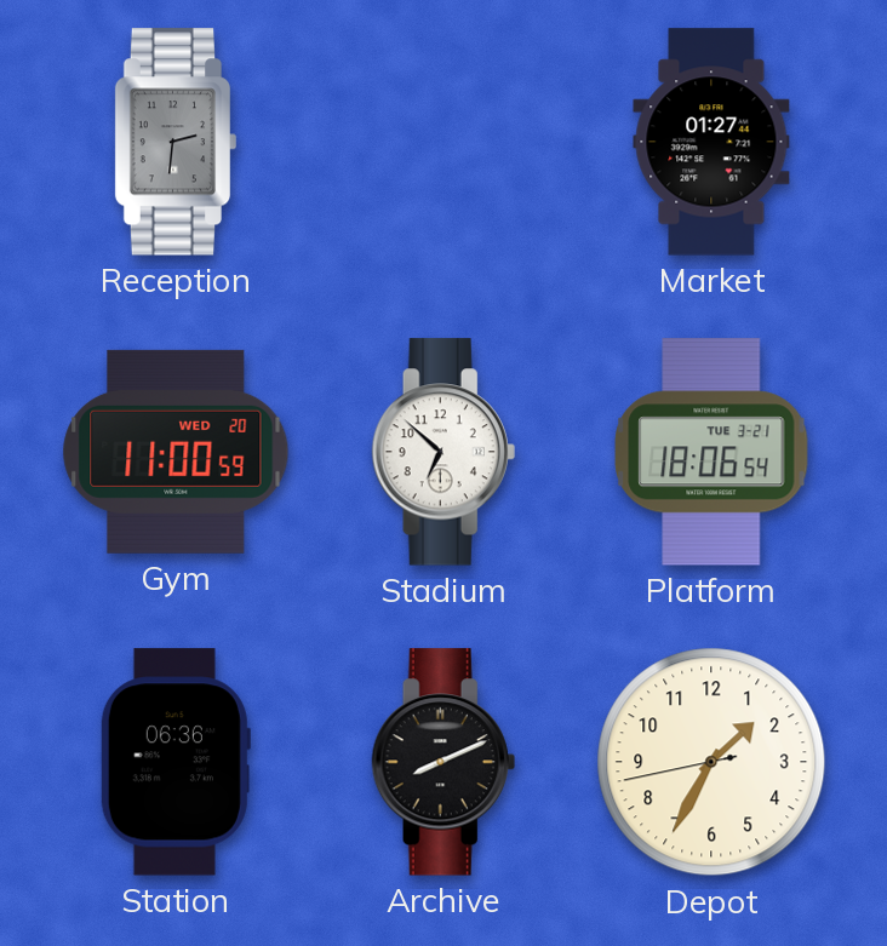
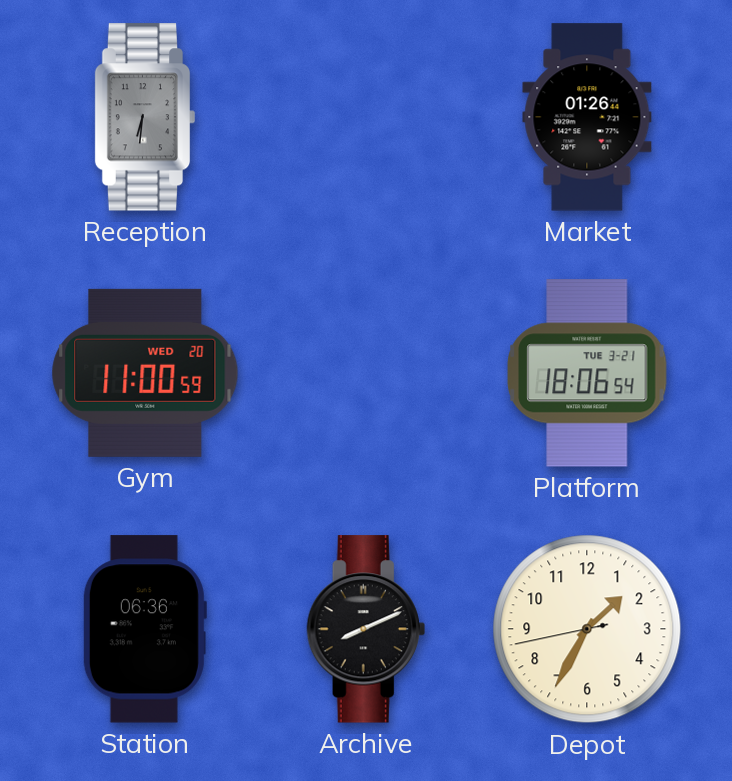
Reception: 2:31 -> 6:31
Market: 01:27 -> 01:26
Stadium: 6:52 -> none
